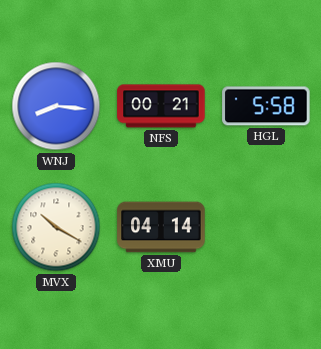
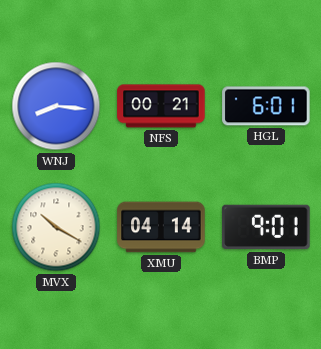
HGL: 5:58 -> 6:01
BMP: none -> 9:01
